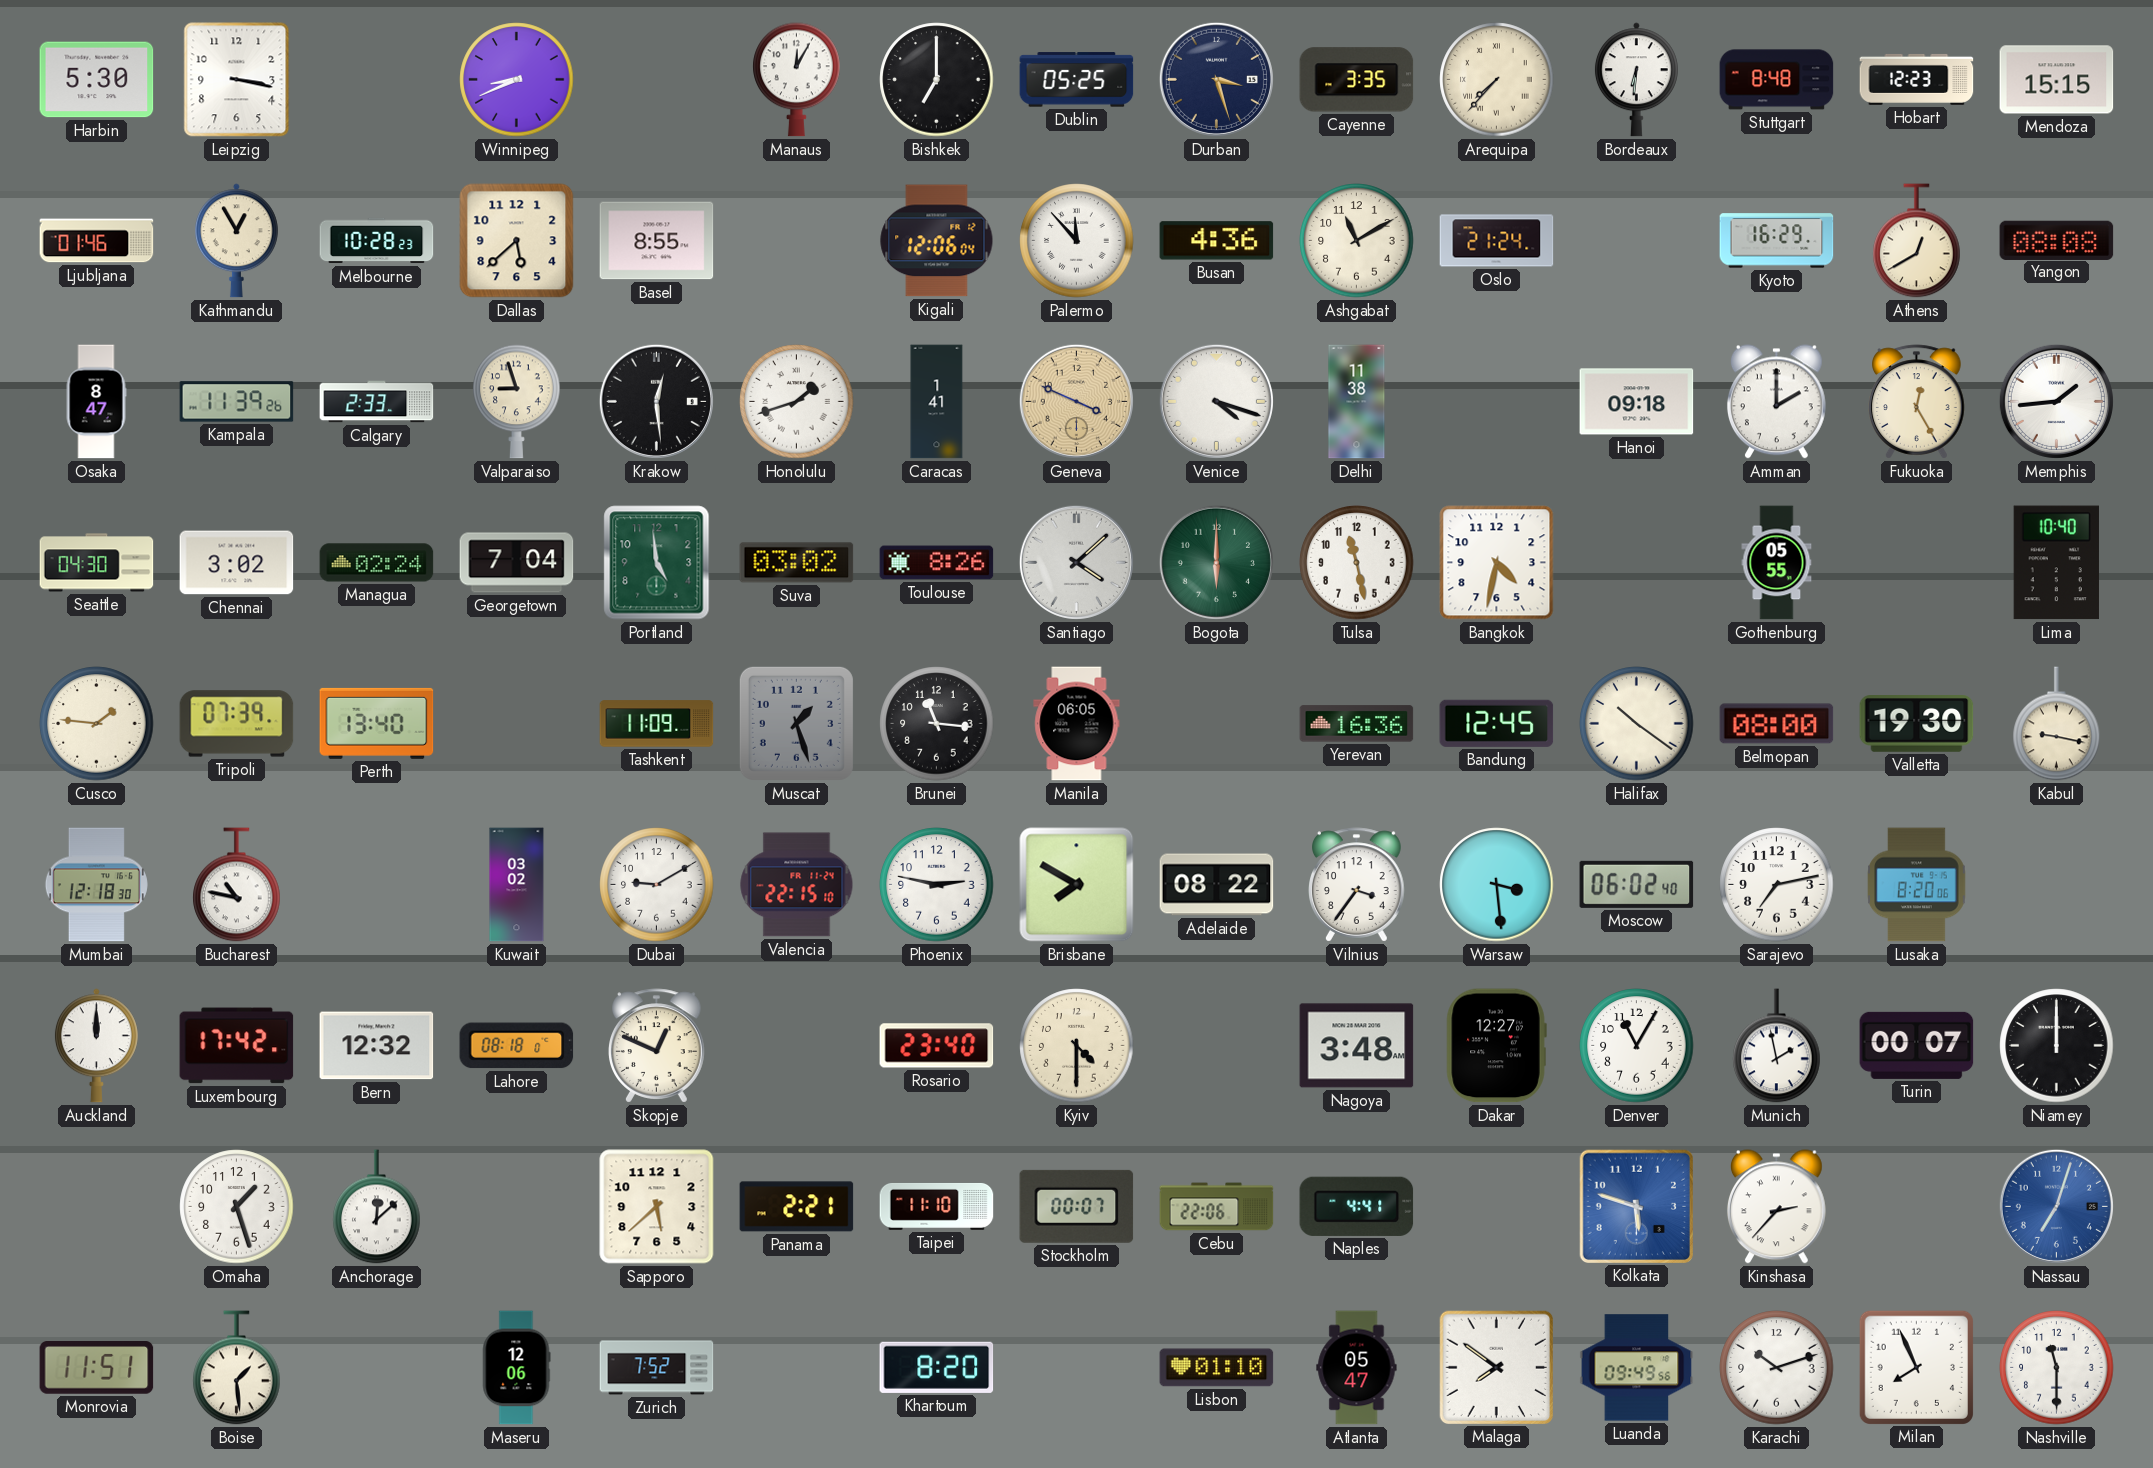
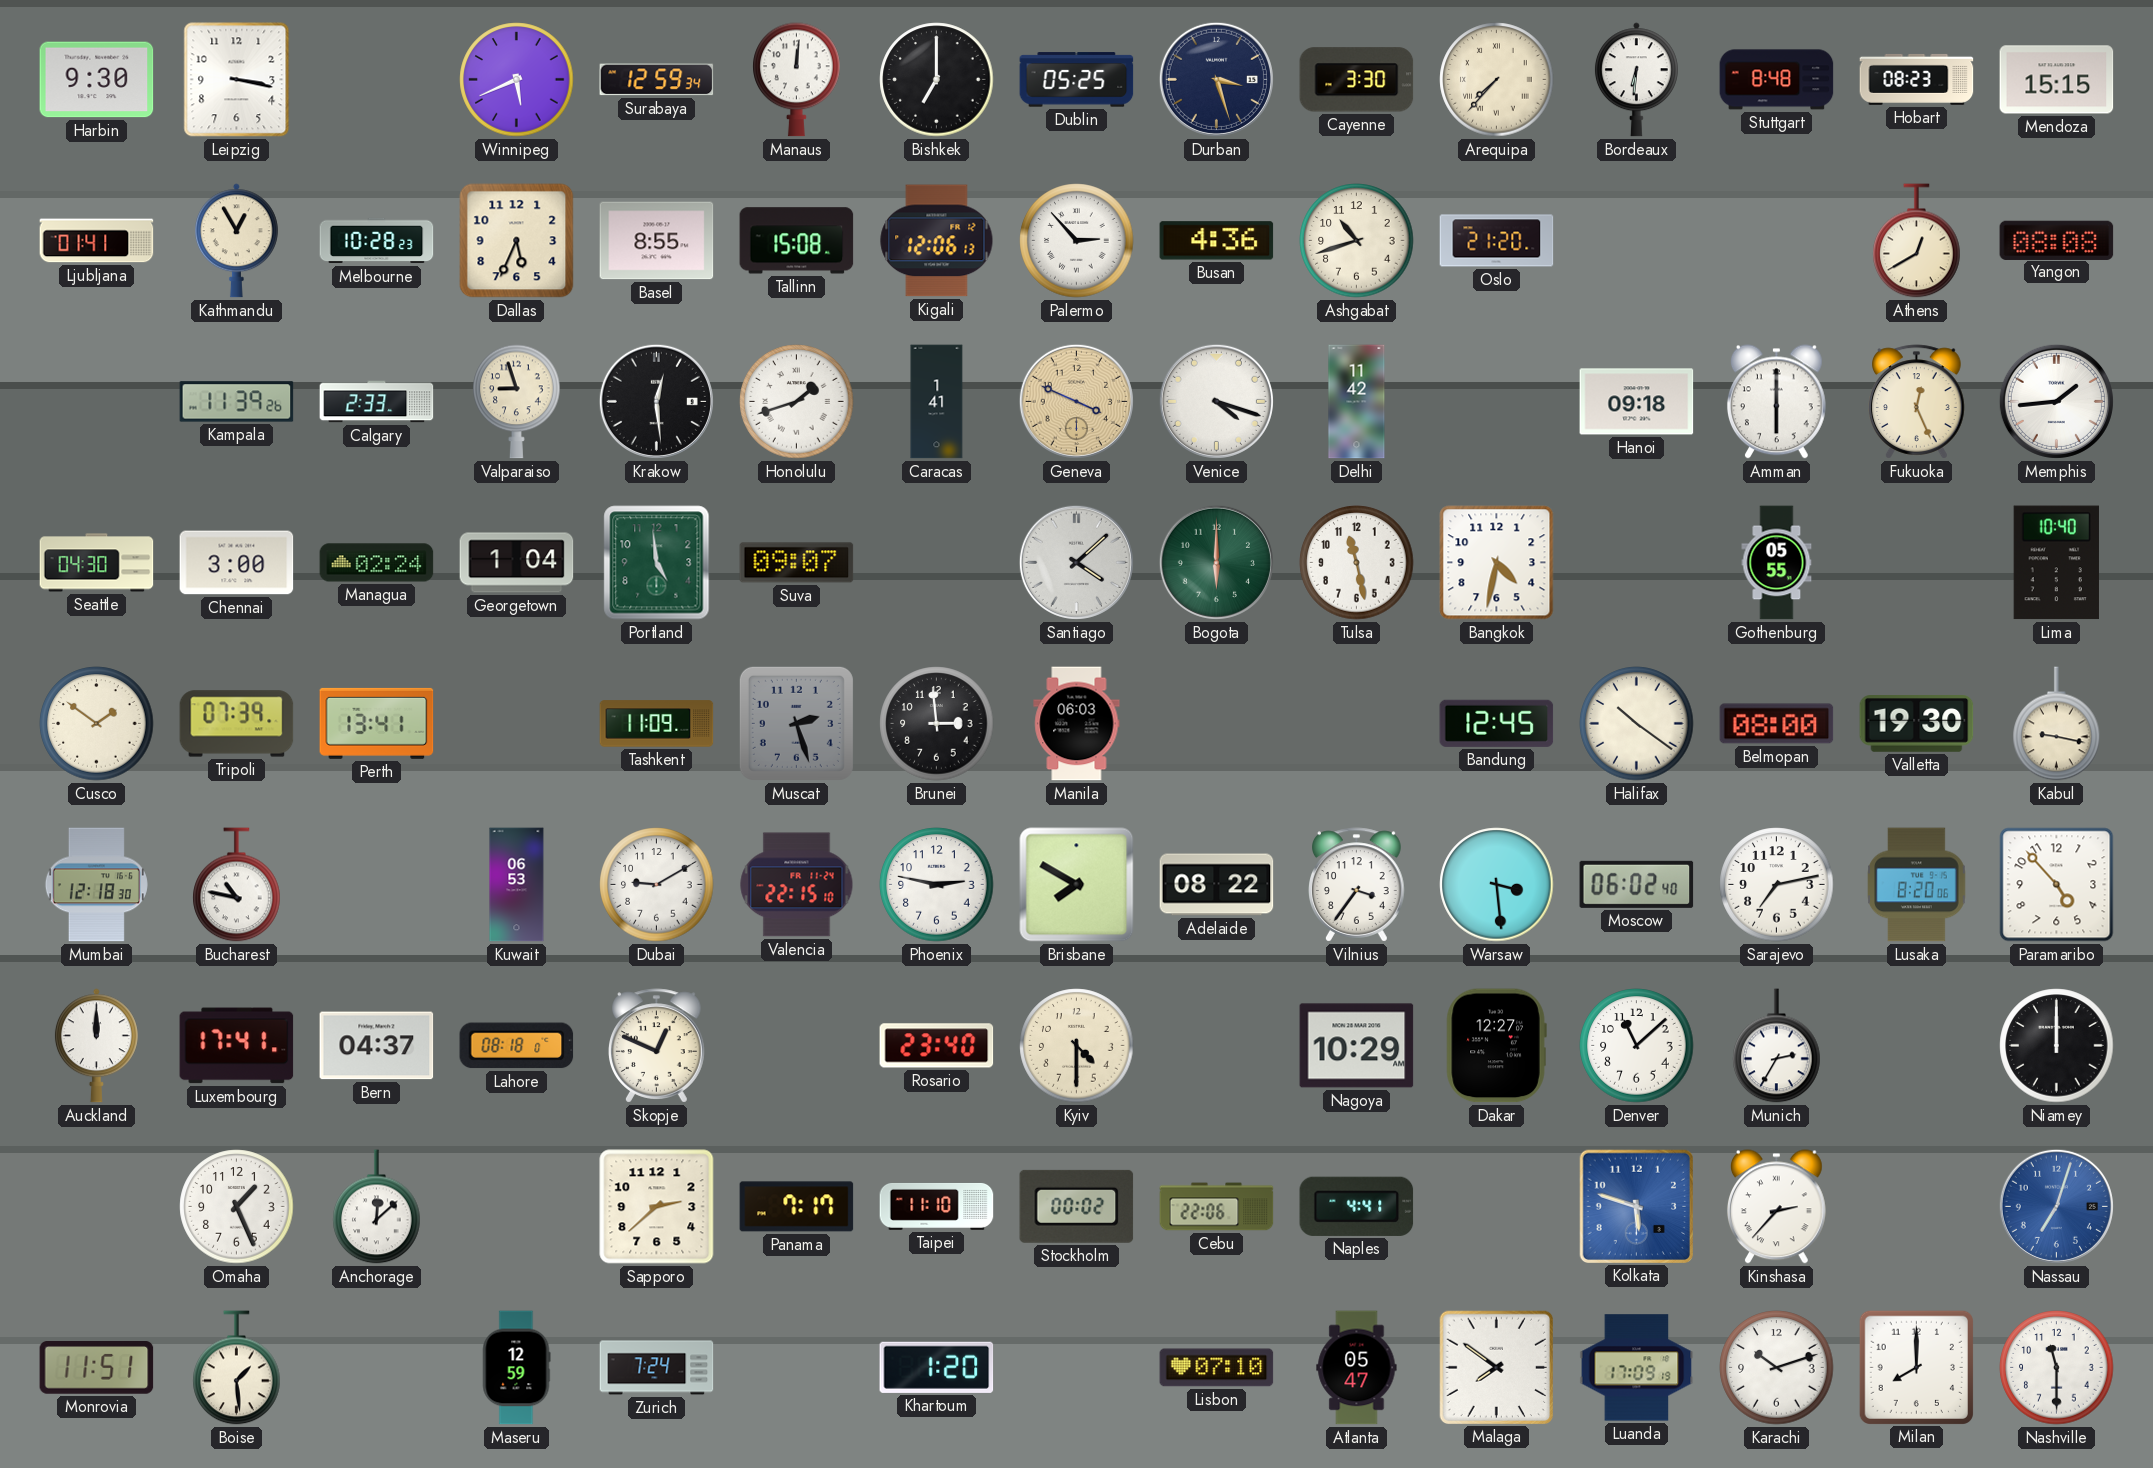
Harbin: 5:30 -> 9:30
Winnipeg: 8:41 -> 5:41
Surabaya: none -> 12:59
Manaus: 12:05 -> 12:01
Cayenne: 3:35 -> 3:30
Hobart: 12:23 -> 08:23
Ljubljana: 01:46 -> 01:41
Dallas: 5:38 -> 5:34
Tallinn: none -> 15:08
Kigali: 12:06:04 -> 12:06:13
Palermo: 11:53 -> 2:53
Ashgabat: 11:10 -> 10:42
Oslo: 21:24 -> 21:20
Kyoto: 16:29 -> none
Osaka: 8:47 -> none
Delhi: 11:38 -> 11:42
Amman: 2:00 -> 6:00
Fukuoka: 12:25 -> 12:26
Chennai: 3:02 -> 3:00
Georgetown: 7:04 -> 1:04
Suva: 03:02 -> 09:07
Toulouse: 8:26 -> none
Cusco: 1:46 -> 1:51
Perth: 13:40 -> 13:41
Muscat: 1:27 -> 2:27
Brunei: 11:16 -> 2:59
Manila: 06:05 -> 06:03
Yerevan: 16:36 -> none
Kuwait: 03:02 -> 06:53
Paramaribo: none -> 4:53
Luxembourg: 17:42 -> 17:41
Bern: 12:32 -> 04:37
Nagoya: 3:48 -> 10:29
Denver: 11:05 -> 11:08
Munich: 1:58 -> 2:35
Turin: 00:07 -> none
Omaha: 1:27 -> 1:26
Sapporo: 5:38 -> 2:38
Panama: 2:21 -> 7:17
Stockholm: 00:07 -> 00:02
Maseru: 12:06 -> 12:59
Zurich: 7:52 -> 7:24
Khartoum: 8:20 -> 1:20
Lisbon: 01:10 -> 07:10
Luanda: 09:49 -> 17:09
Milan: 7:56 -> 8:00
